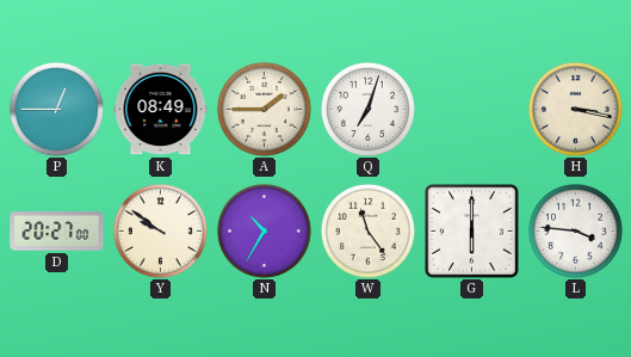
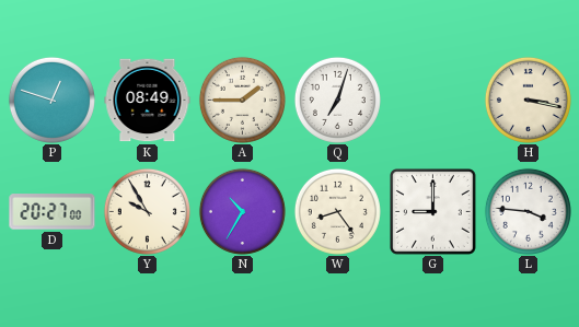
P: 12:45 -> 12:48
Y: 9:51 -> 9:55
W: 11:24 -> 8:24
G: 6:00 -> 9:00
